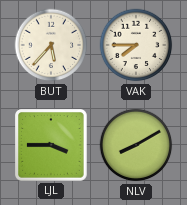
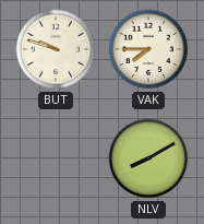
BUT: 5:37 -> 9:48
LJL: 3:45 -> none
